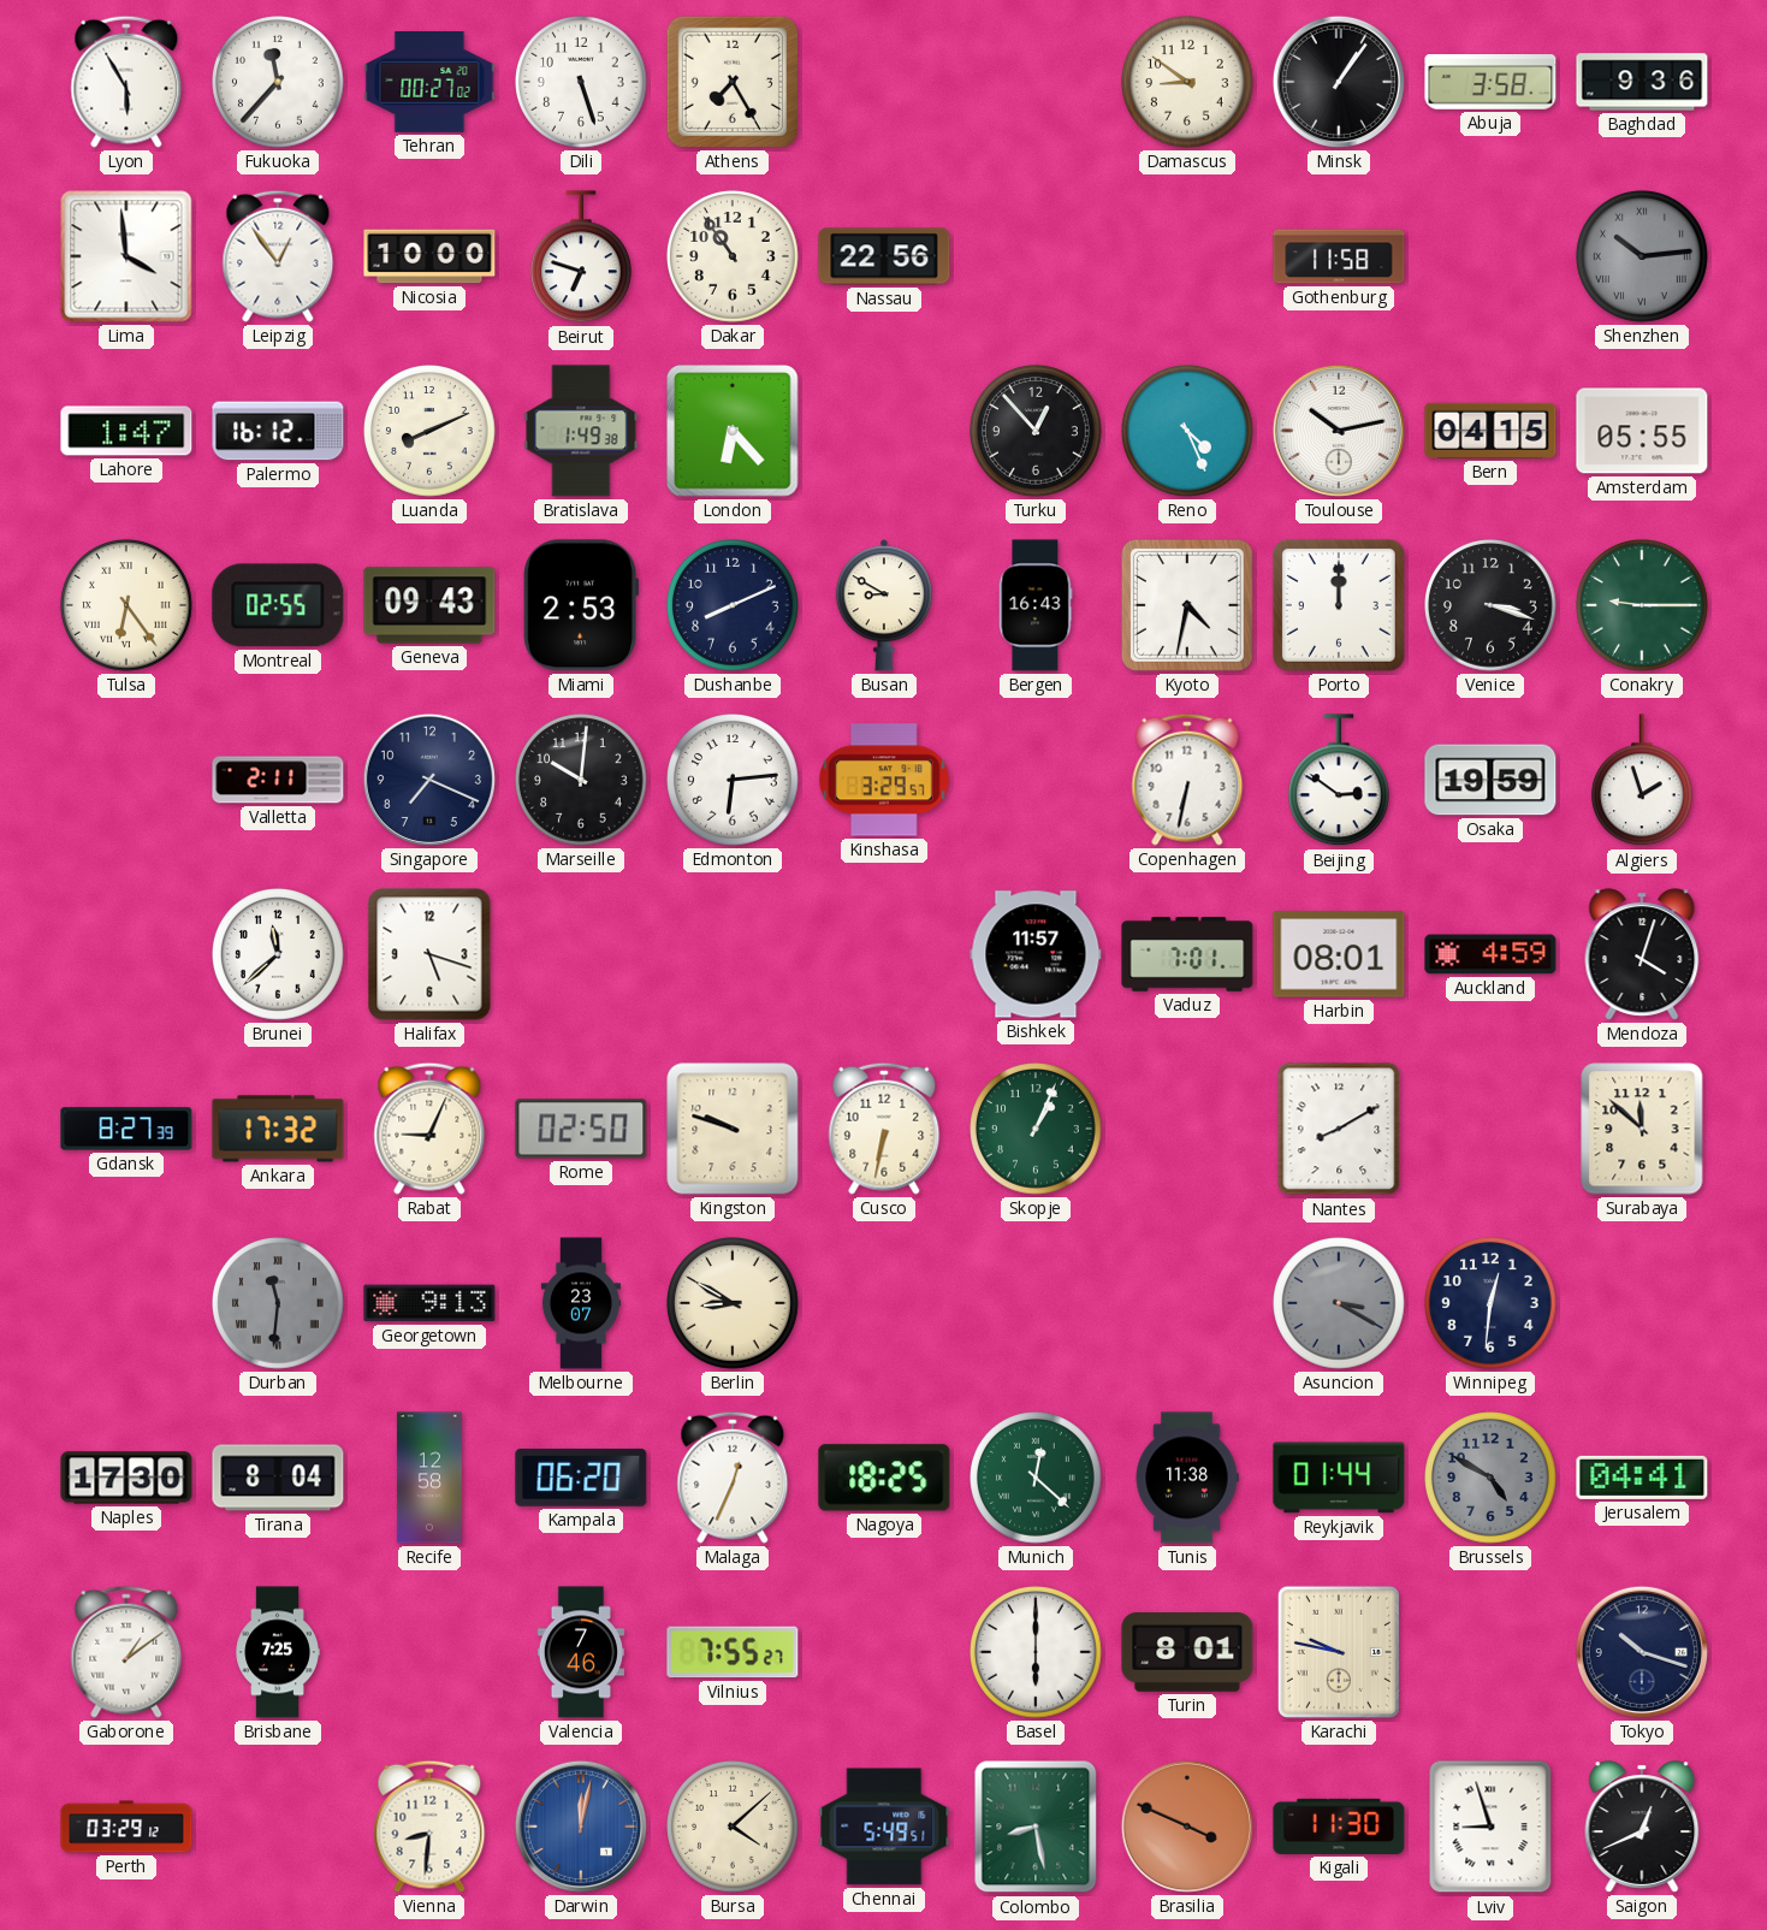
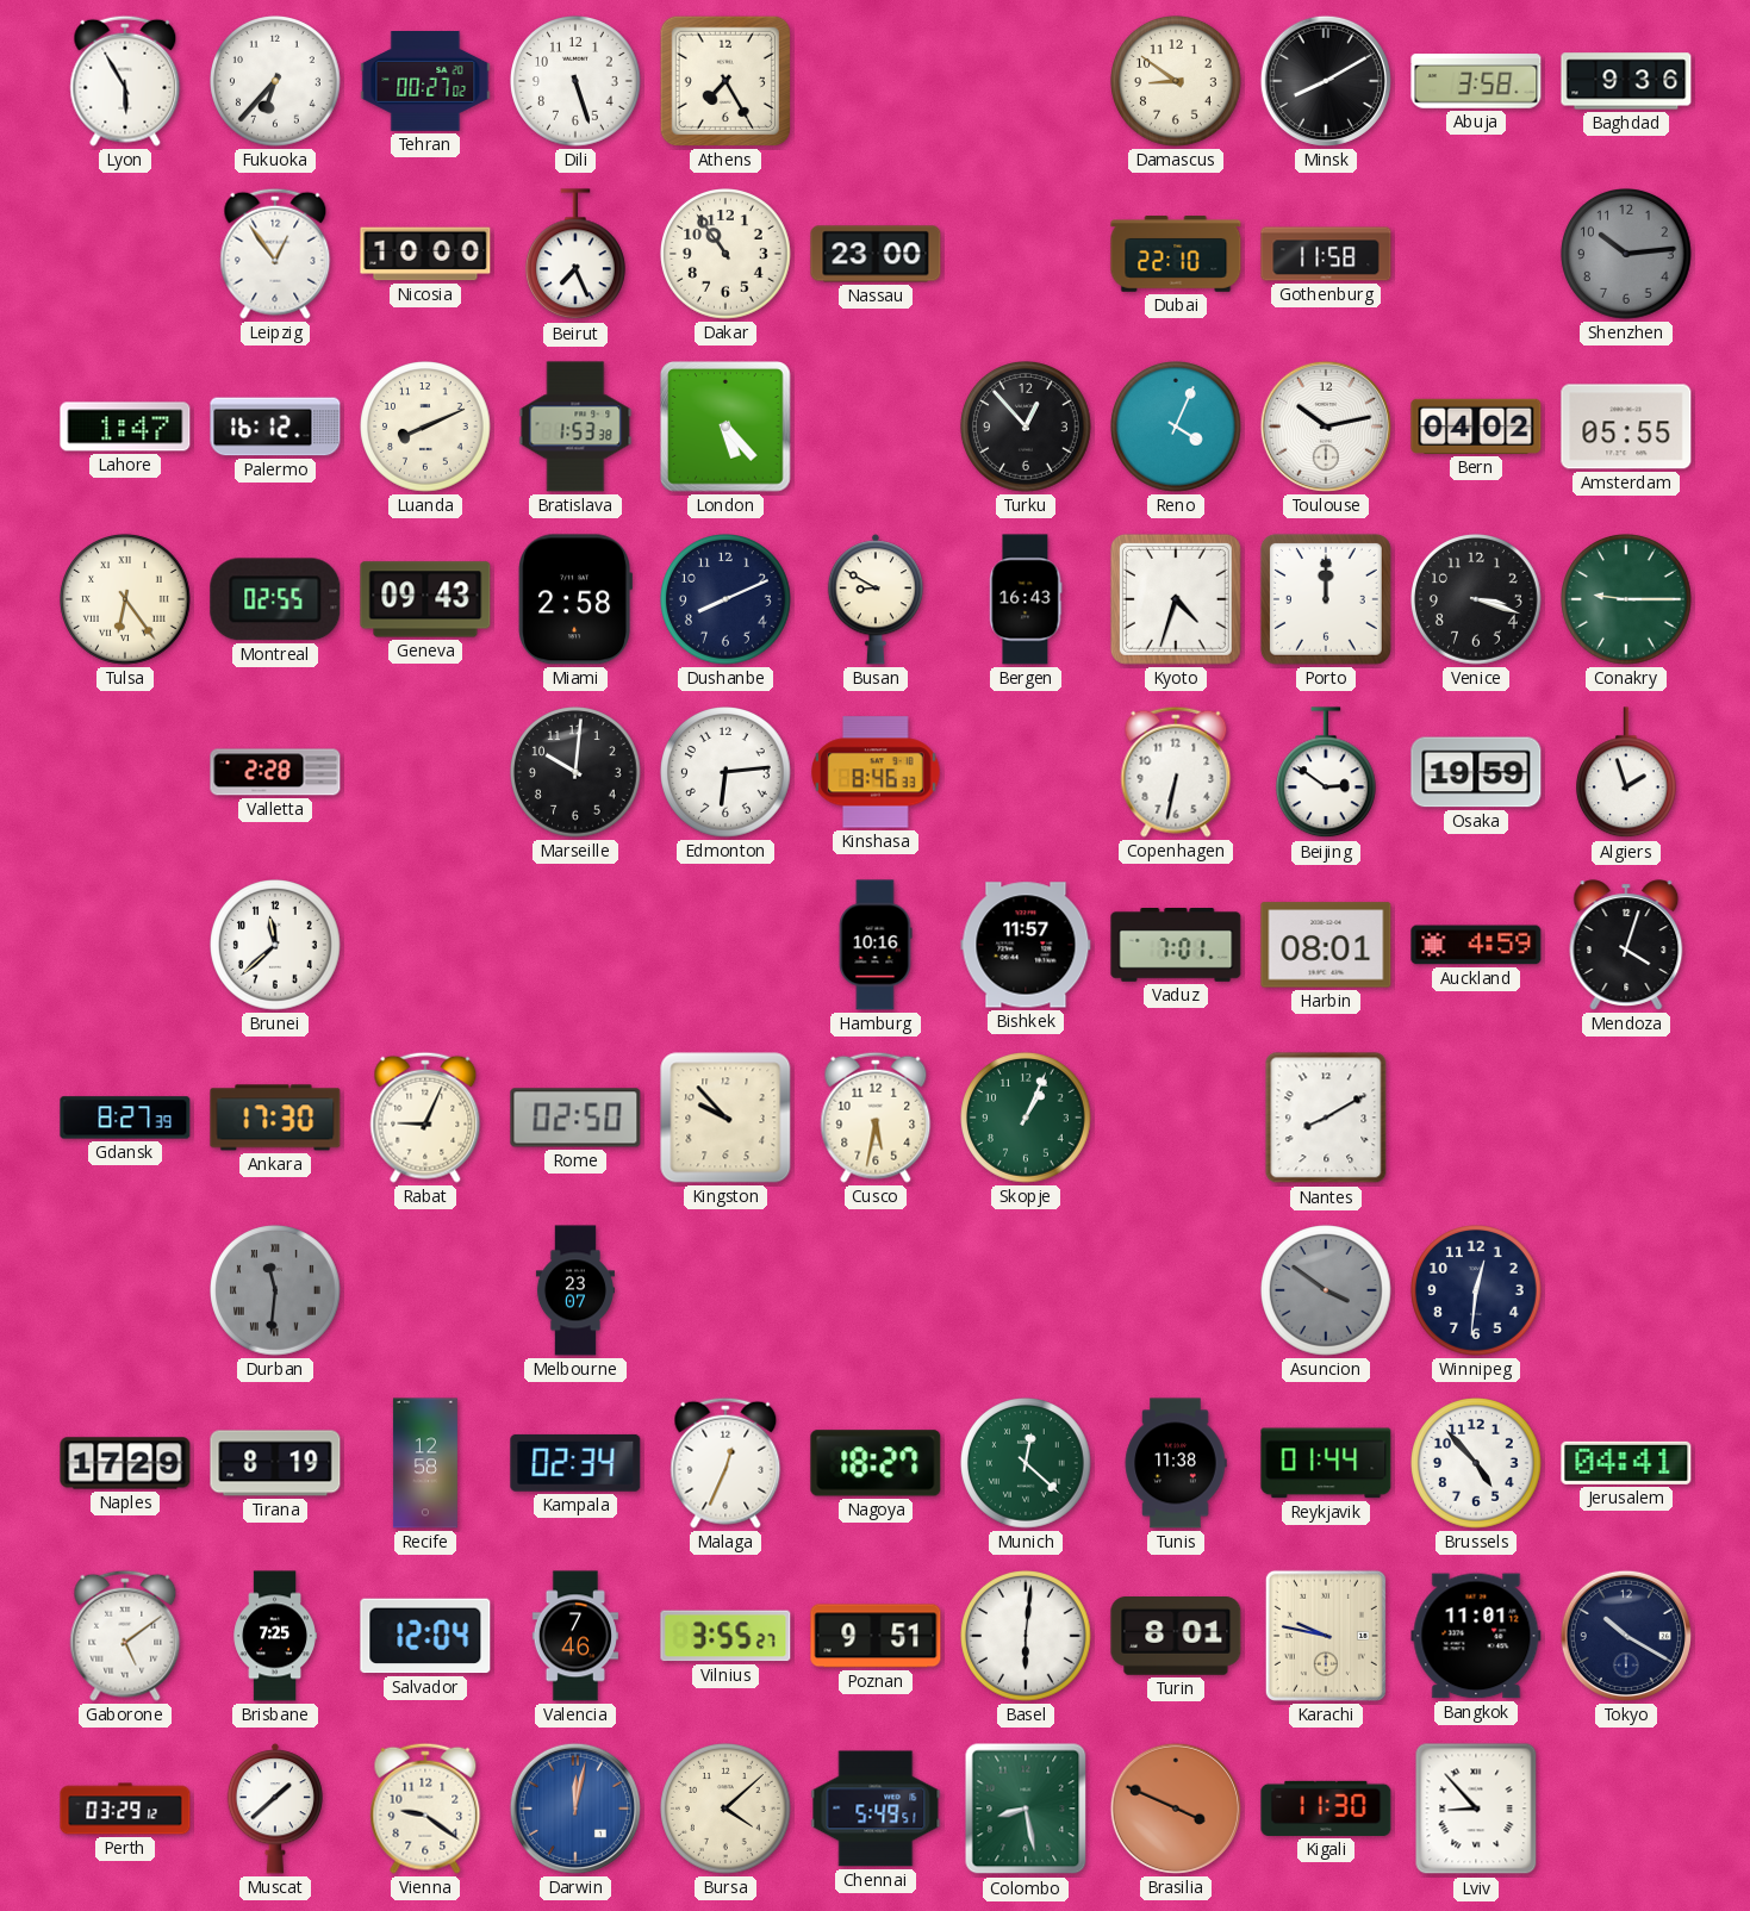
Fukuoka: 11:37 -> 6:37
Minsk: 1:06 -> 8:10
Lima: 3:59 -> none
Beirut: 6:48 -> 7:26
Nassau: 22:56 -> 23:00
Dubai: none -> 22:10
Shenzhen numerals: Roman -> Arabic
Bratislava: 1:49 -> 1:53
London: 6:23 -> 5:23
Reno: 4:26 -> 4:04
Bern: 04:15 -> 04:02
Miami: 2:53 -> 2:58
Kyoto: 4:32 -> 4:33
Valletta: 2:11 -> 2:28
Singapore: 7:19 -> none
Kinshasa: 3:29 -> 8:46
Halifax: 5:18 -> none
Hamburg: none -> 10:16
Ankara: 17:32 -> 17:30
Kingston: 9:48 -> 9:53
Cusco: 6:32 -> 5:32
Surabaya: 11:52 -> none
Georgetown: 9:13 -> none
Berlin: 8:50 -> none
Asuncion: 3:20 -> 3:51
Naples: 17:30 -> 17:29
Tirana: 8:04 -> 8:19
Kampala: 06:20 -> 02:34
Nagoya: 18:25 -> 18:27
Brussels: 4:50 -> 4:53
Brussels dial: grey -> white
Gaborone: 1:09 -> 5:09
Salvador: none -> 12:04
Vilnius: 7:55 -> 3:55
Poznan: none -> 9:51
Basel: 6:00 -> 6:01
Bangkok: none -> 11:01
Tokyo: 10:18 -> 10:20
Muscat: none -> 1:38
Vienna: 8:31 -> 9:21
Lviv: 8:57 -> 8:53
Saigon: 12:41 -> none
